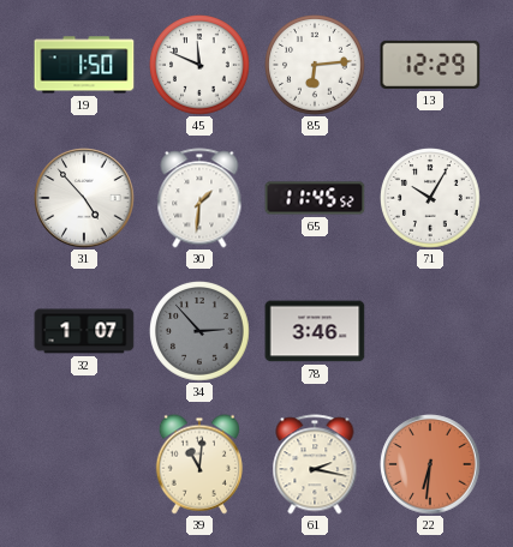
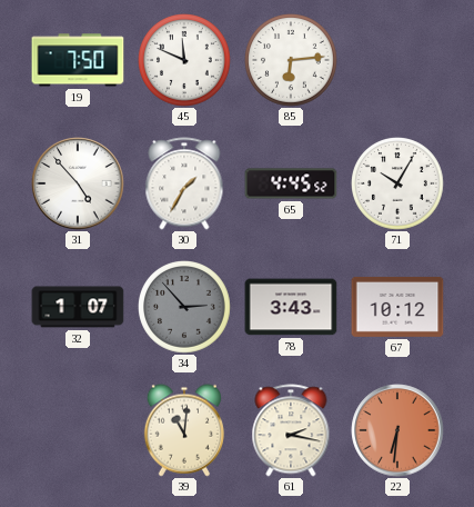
19: 1:50 -> 7:50
13: 12:29 -> none
30: 1:31 -> 1:35
65: 11:45 -> 4:45
78: 3:46 -> 3:43
67: none -> 10:12
